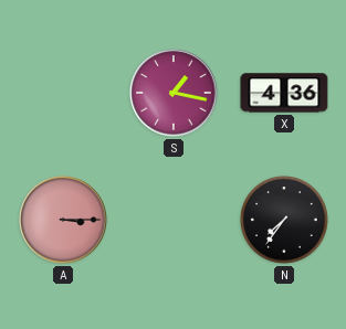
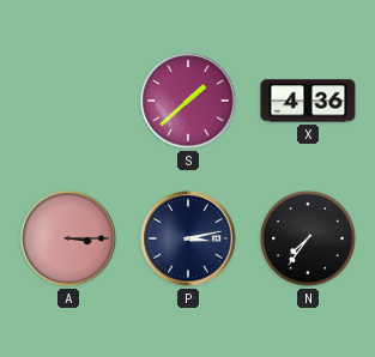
S: 1:17 -> 1:38
P: none -> 3:13
